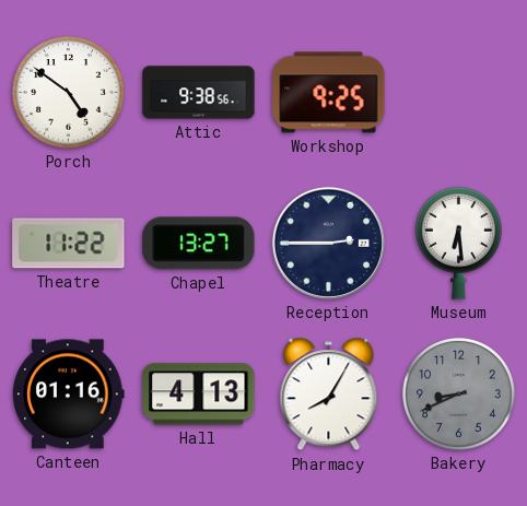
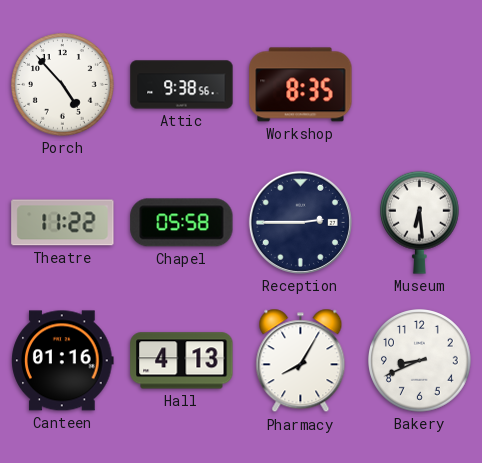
Porch: 4:51 -> 4:53
Workshop: 9:25 -> 8:35
Chapel: 13:27 -> 05:58
Bakery dial: grey -> white
